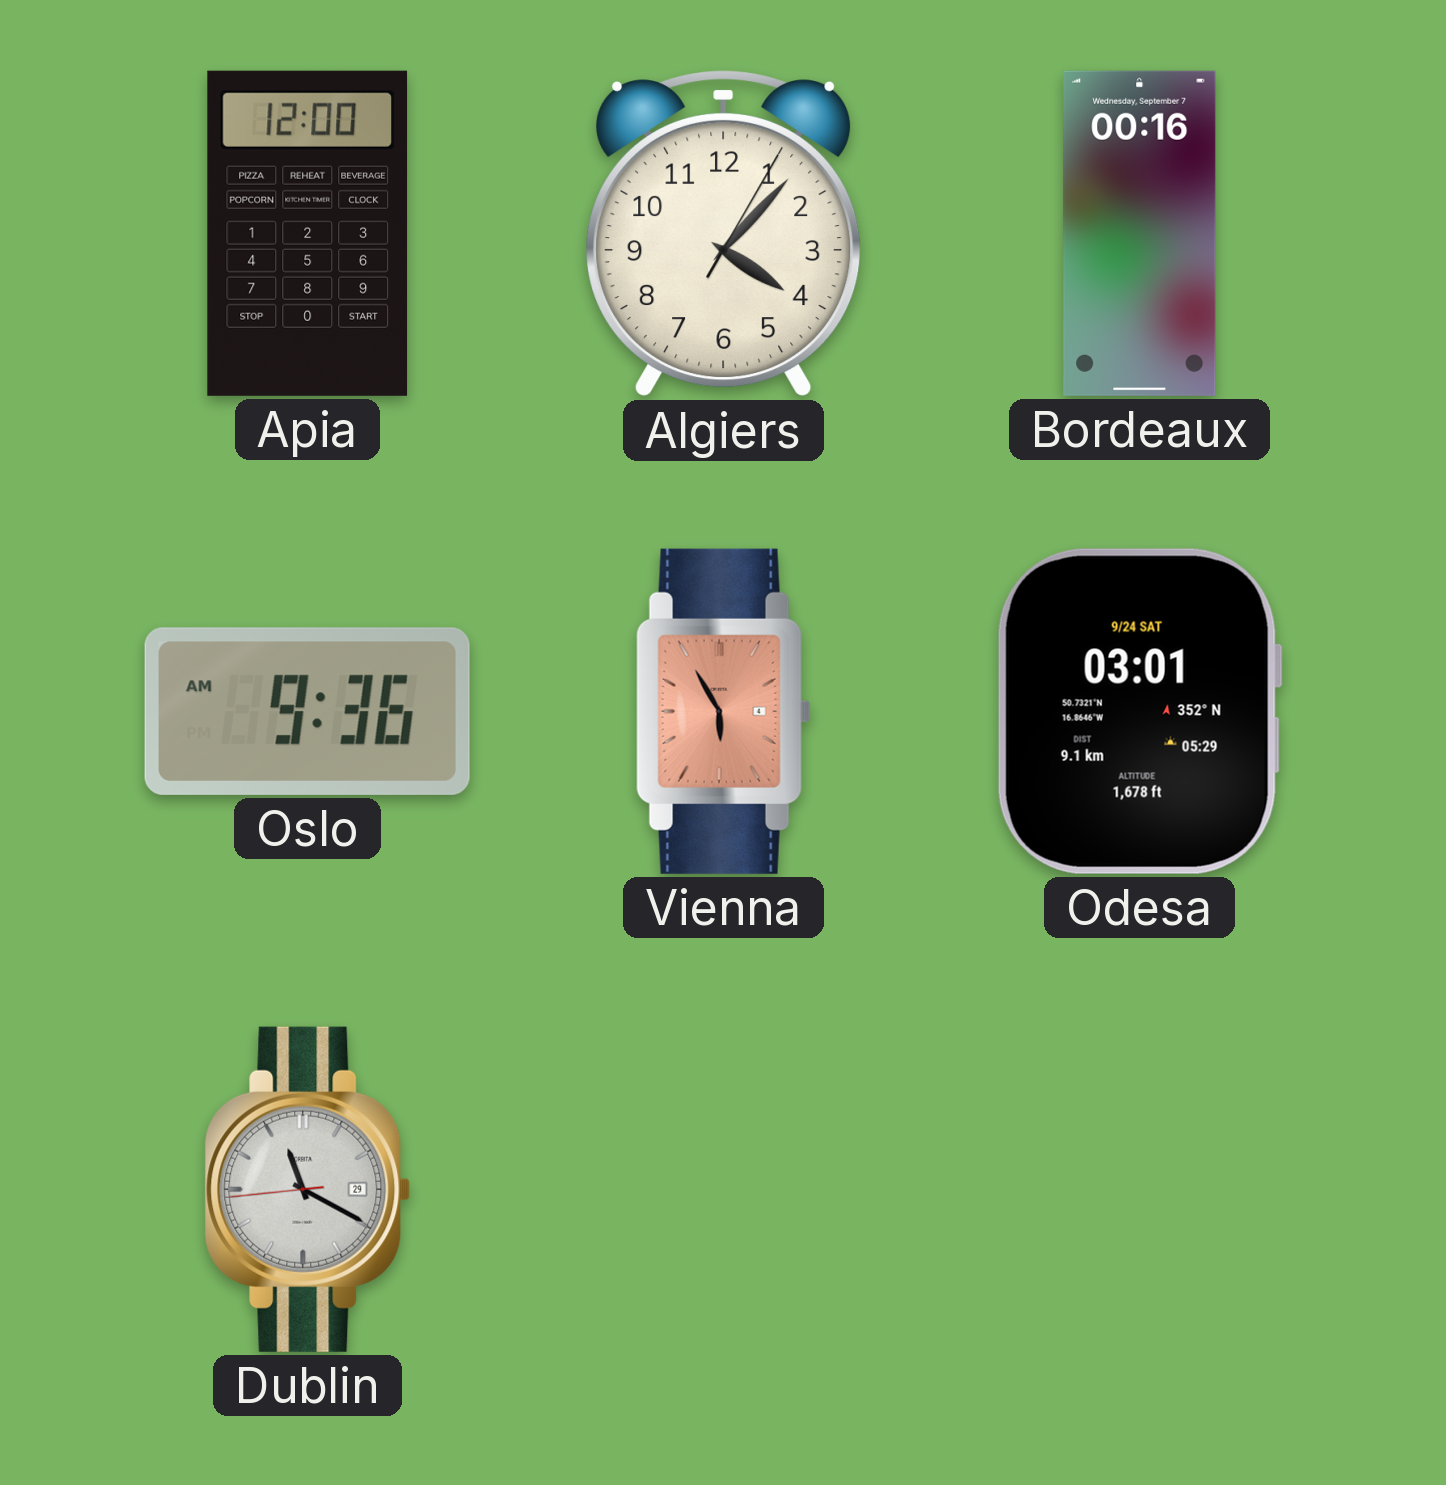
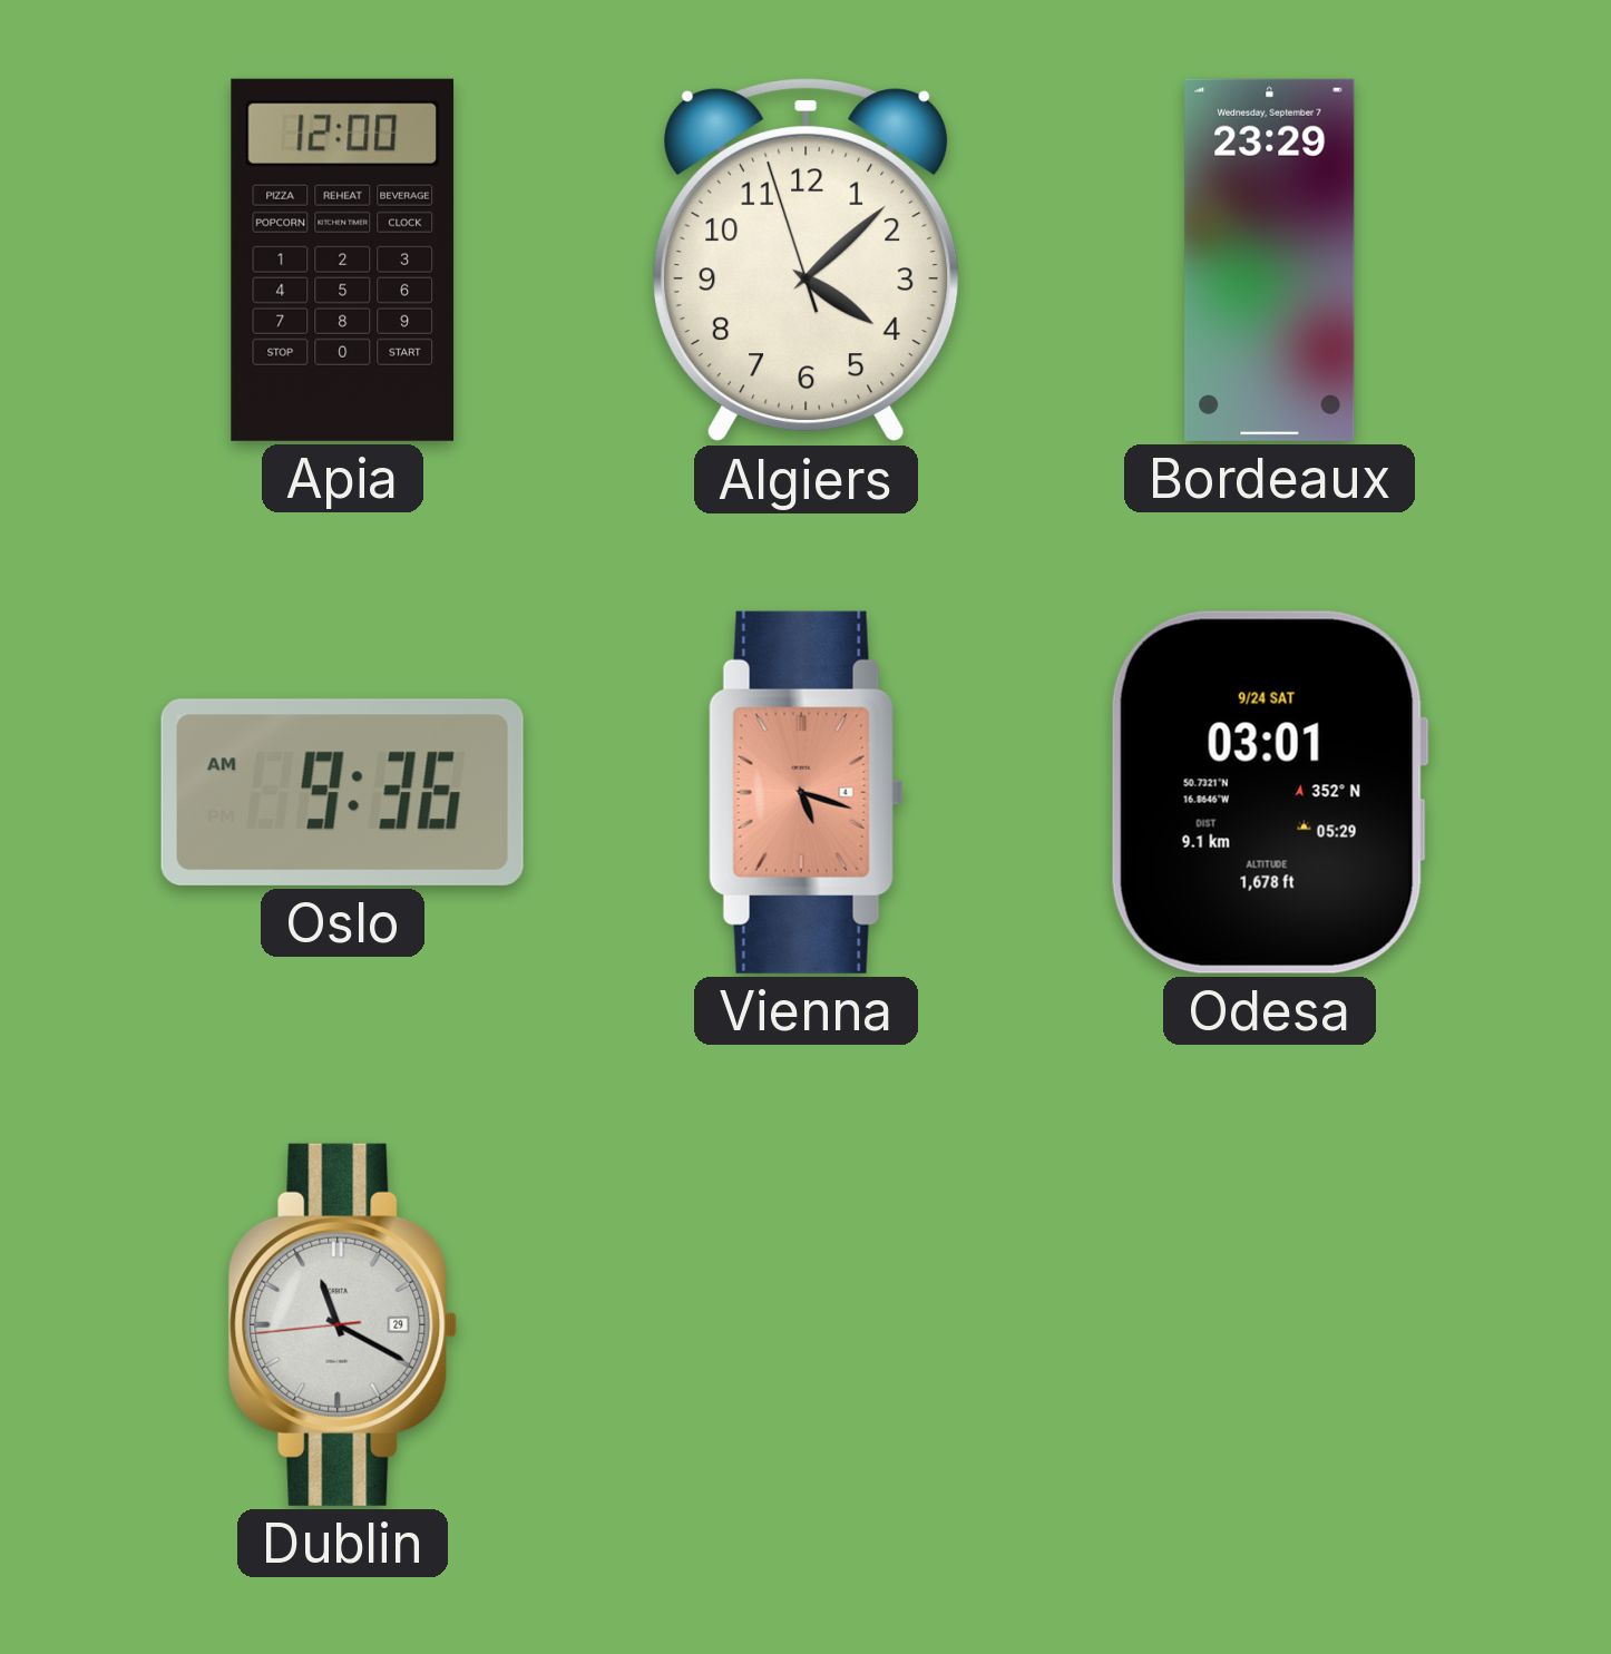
Algiers: 4:07:05 -> 4:07:57
Bordeaux: 00:16 -> 23:29
Vienna: 5:55 -> 5:18
